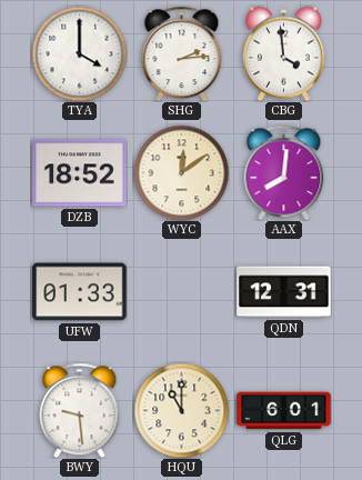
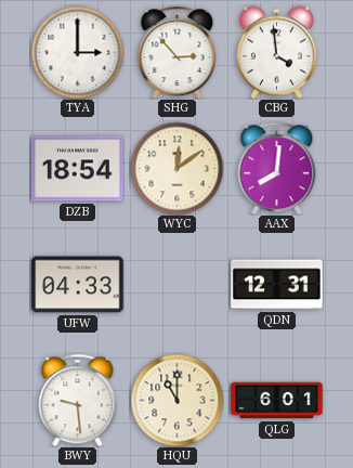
TYA: 4:00 -> 3:00
SHG: 2:14 -> 2:53
DZB: 18:52 -> 18:54
UFW: 01:33 -> 04:33
